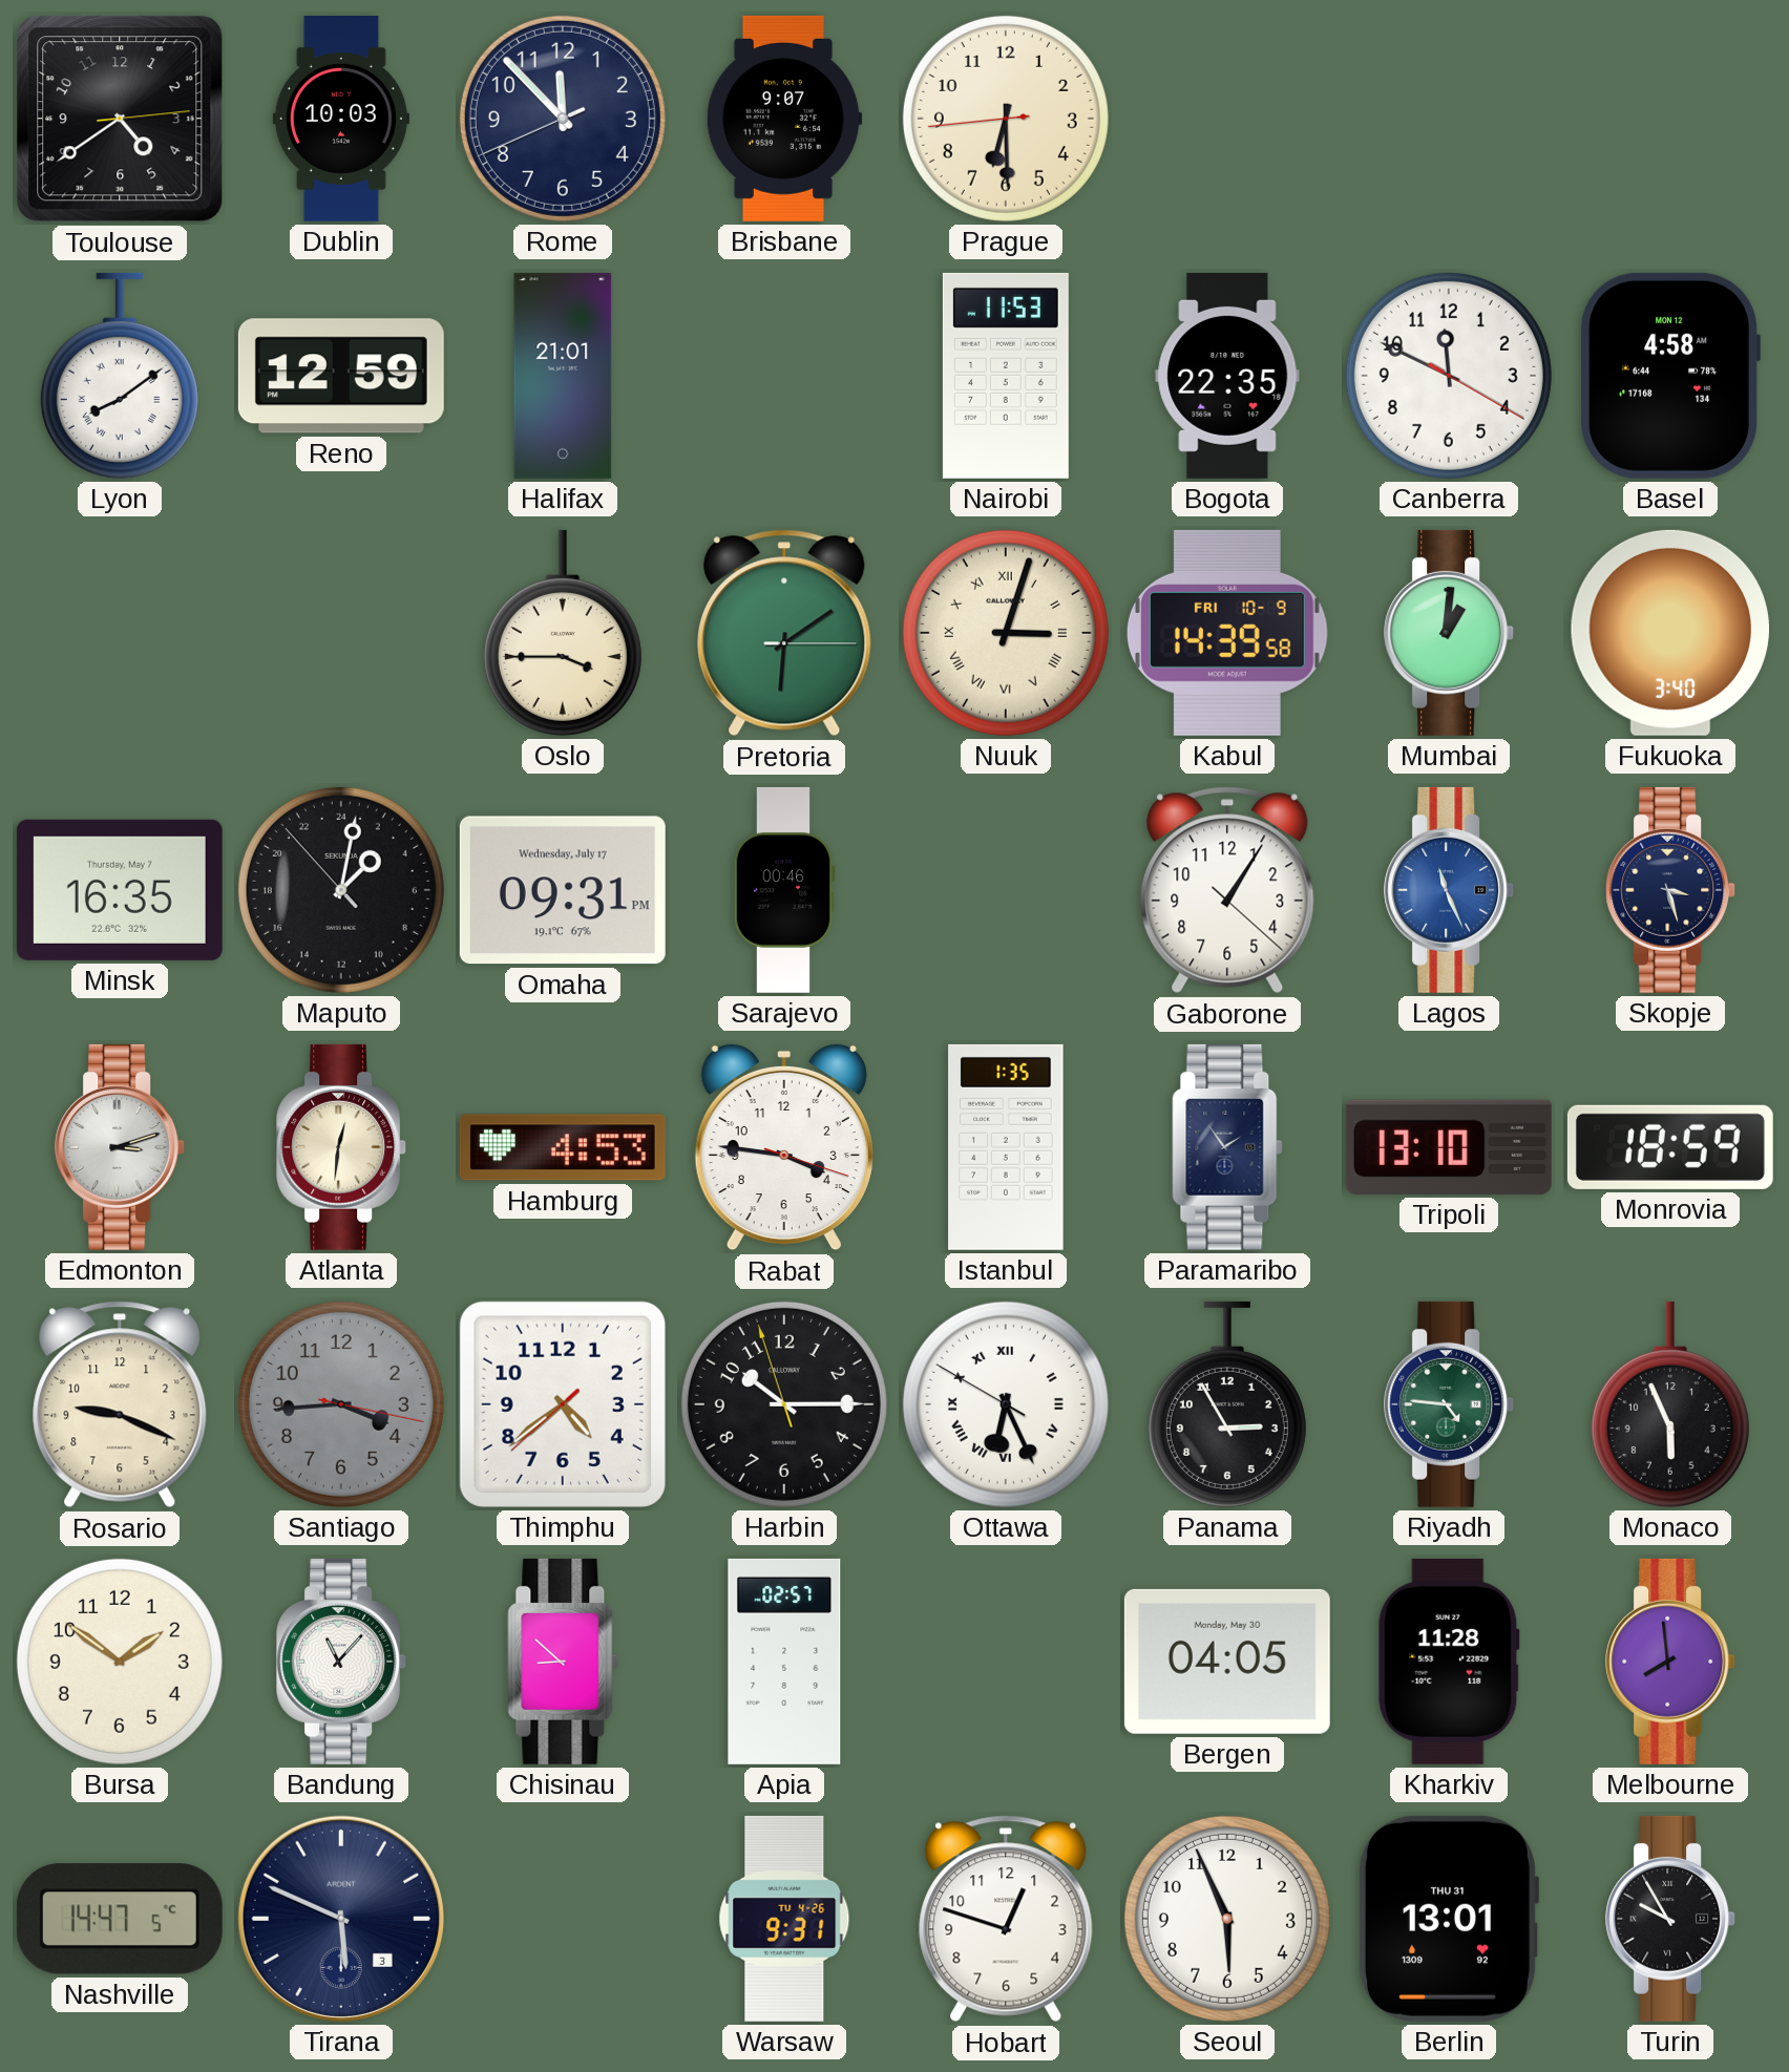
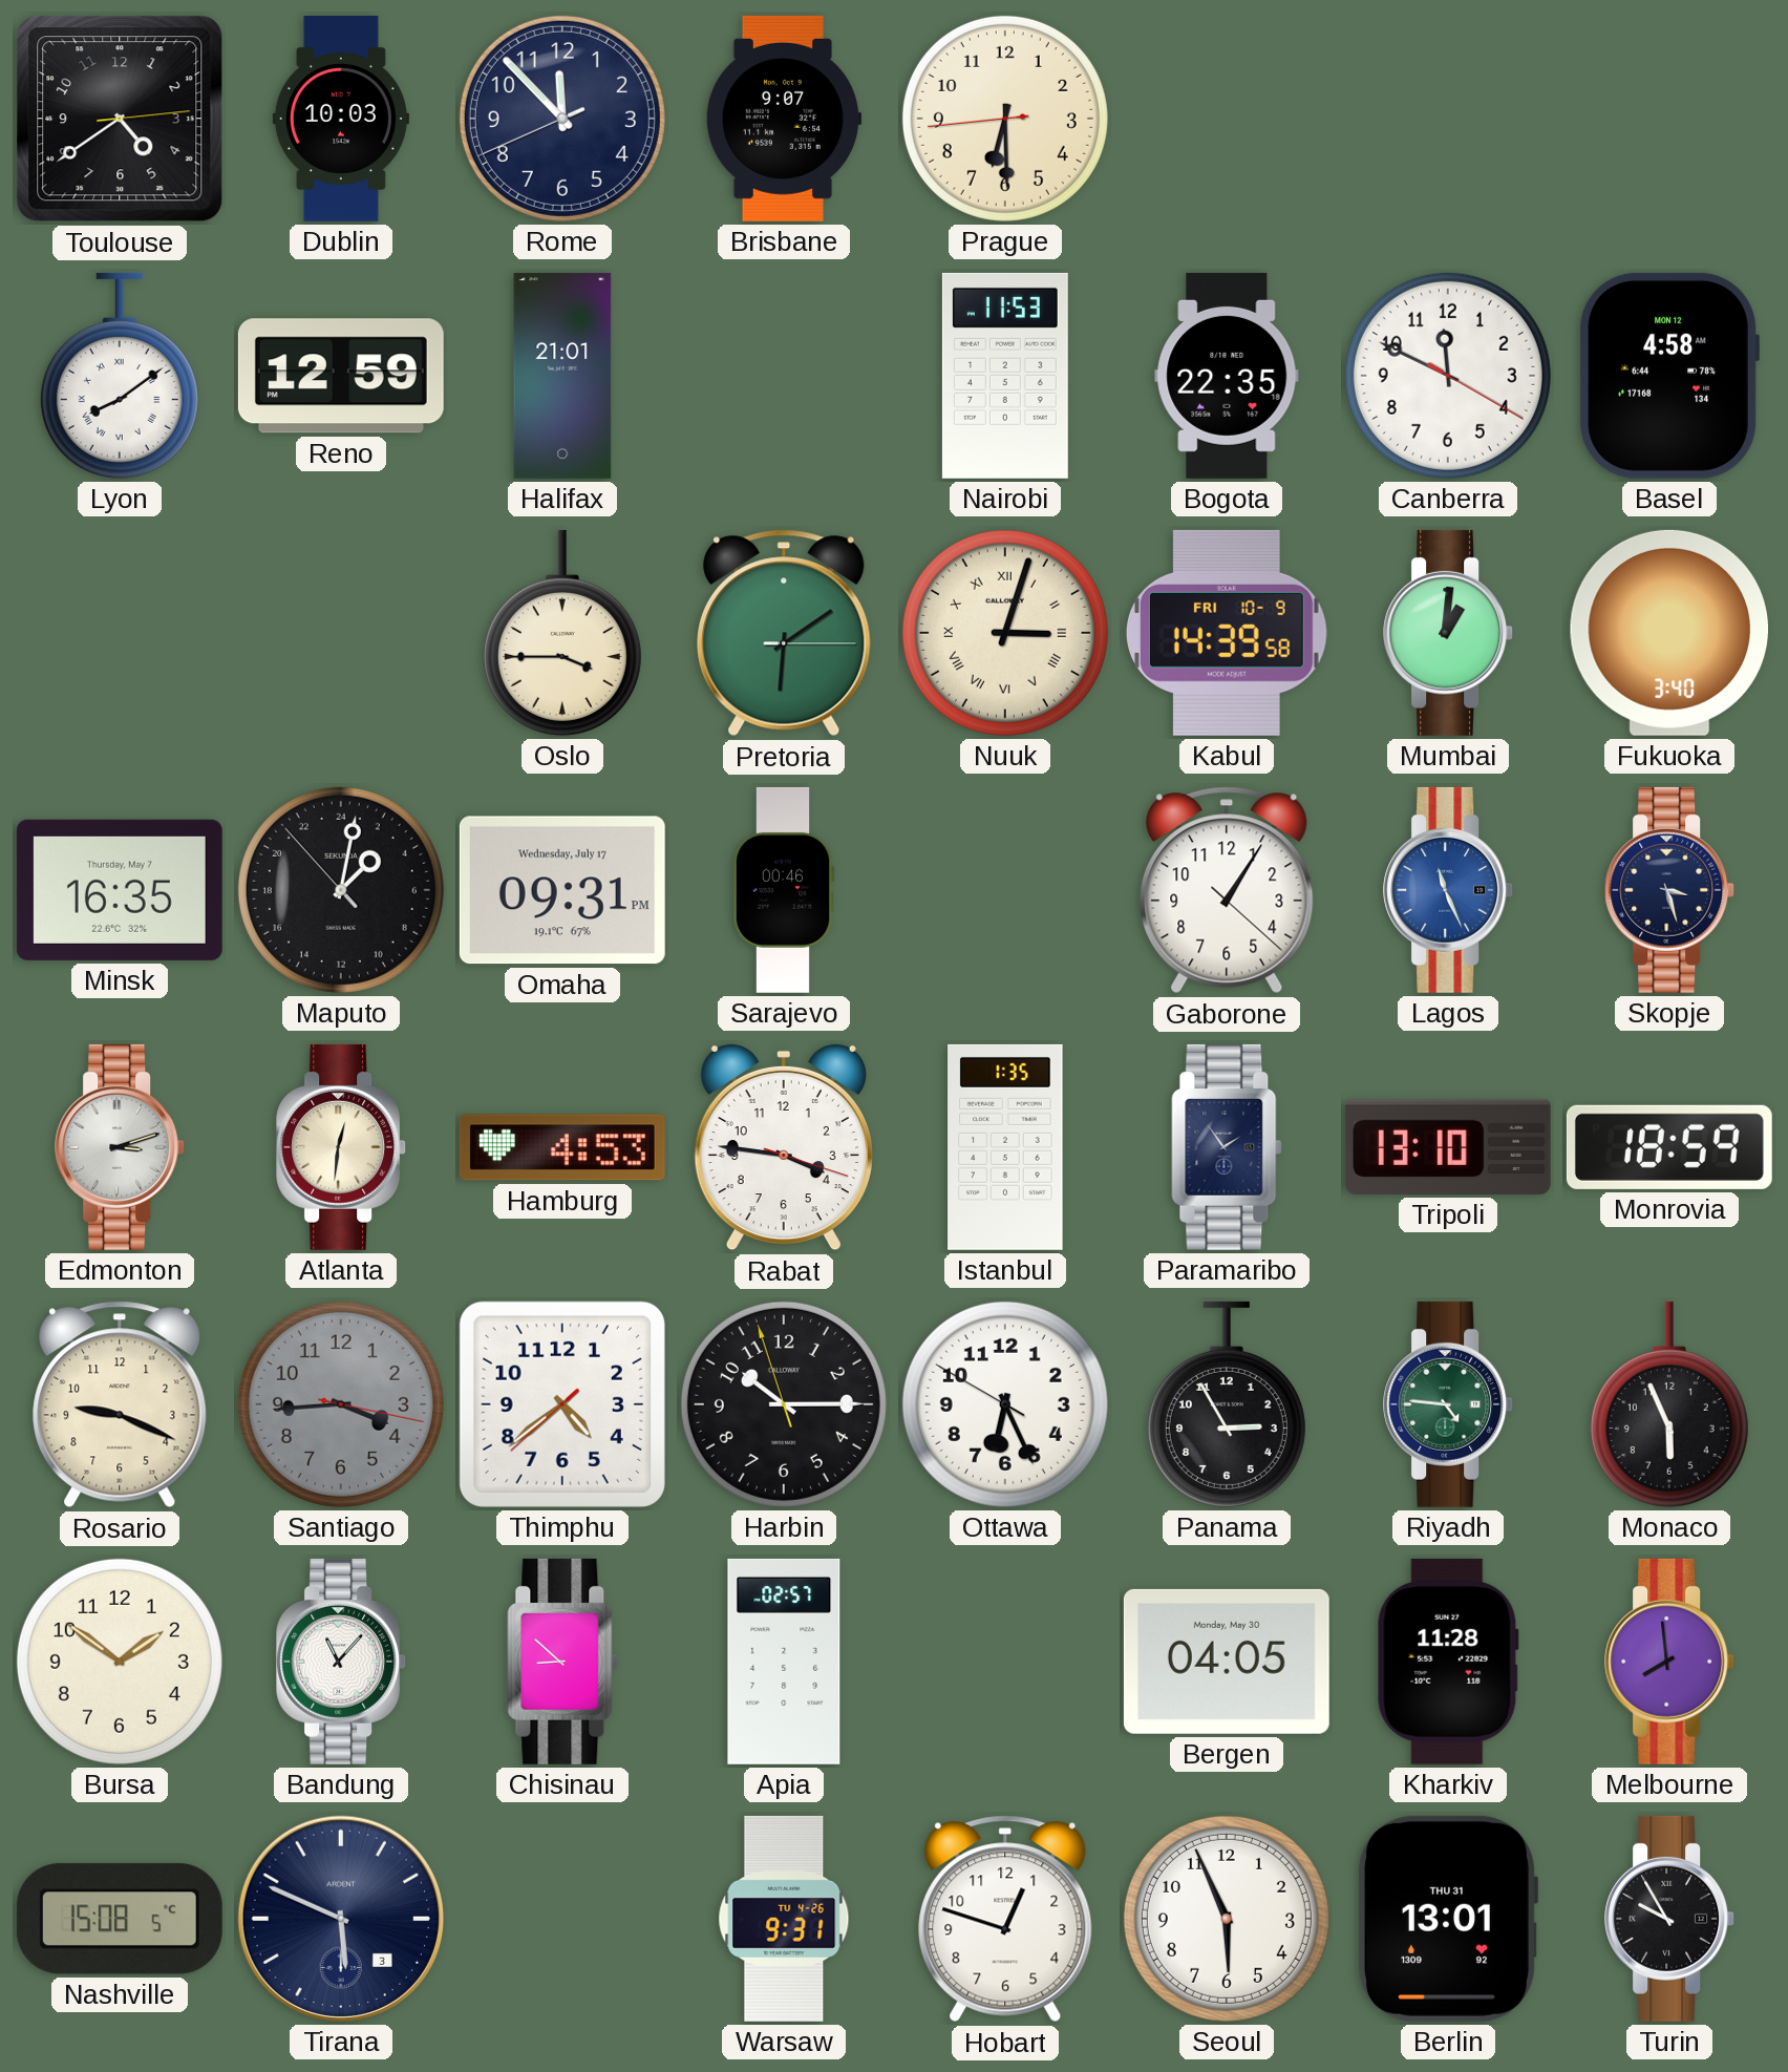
Ottawa numerals: Roman -> Arabic
Nashville: 14:47 -> 15:08
